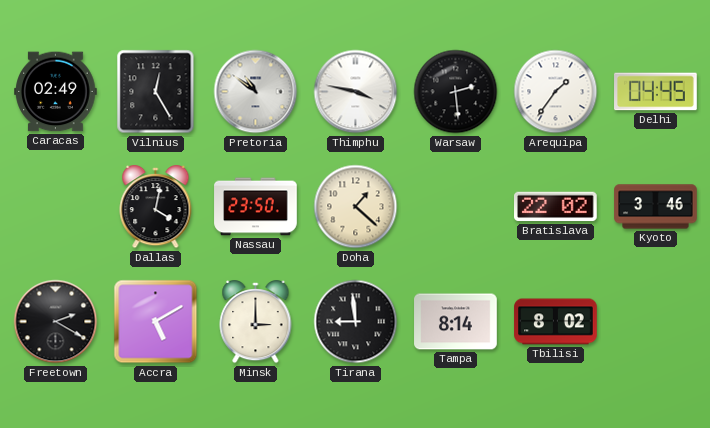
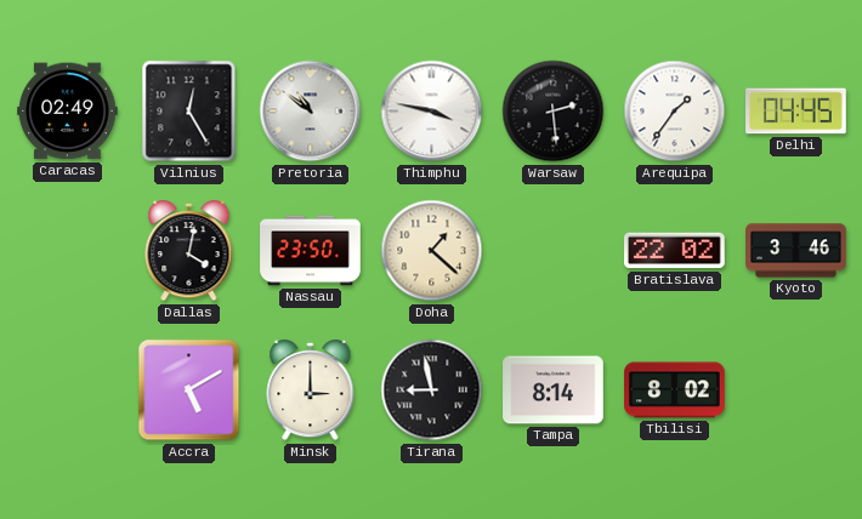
Freetown: 2:20 -> none
Tirana: 8:59 -> 8:58
